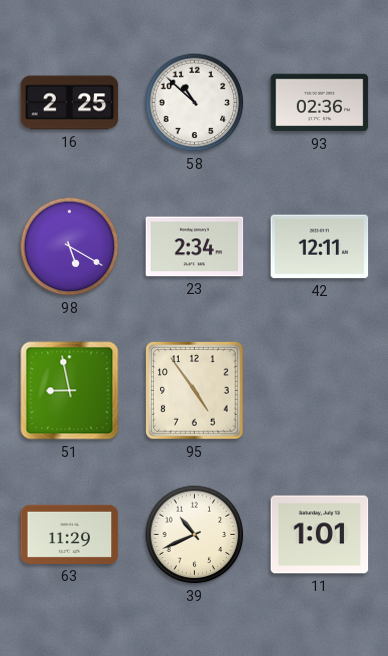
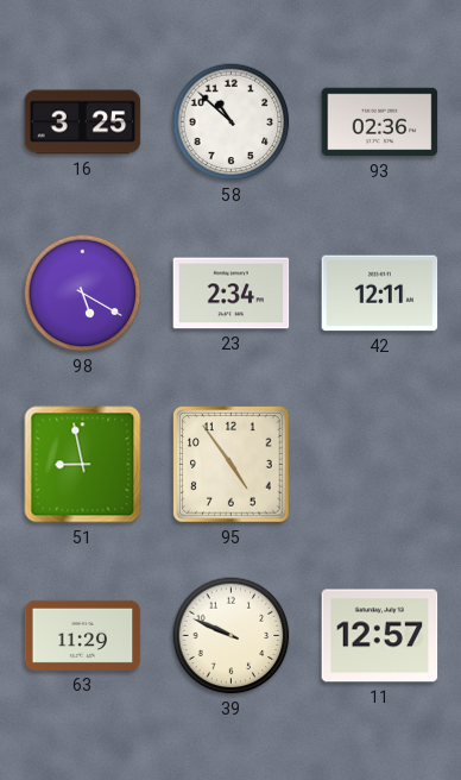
16: 2:25 -> 3:25
39: 10:41 -> 9:49
11: 1:01 -> 12:57
